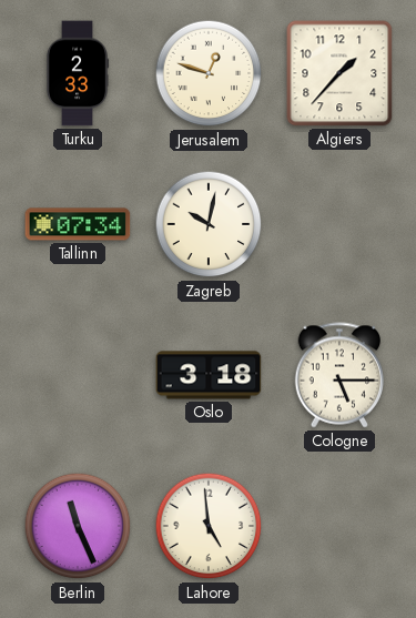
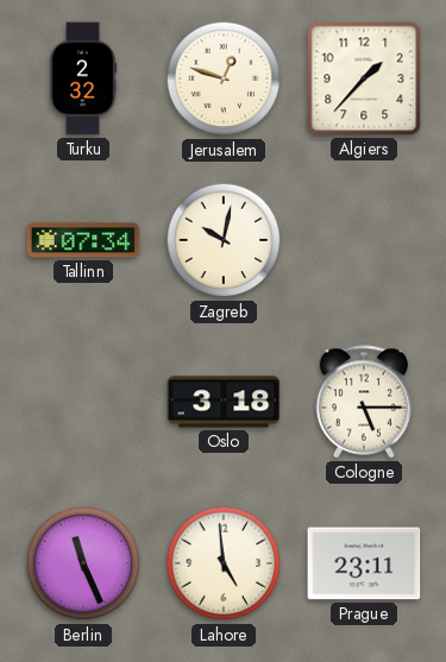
Turku: 2:33 -> 2:32
Prague: none -> 23:11
